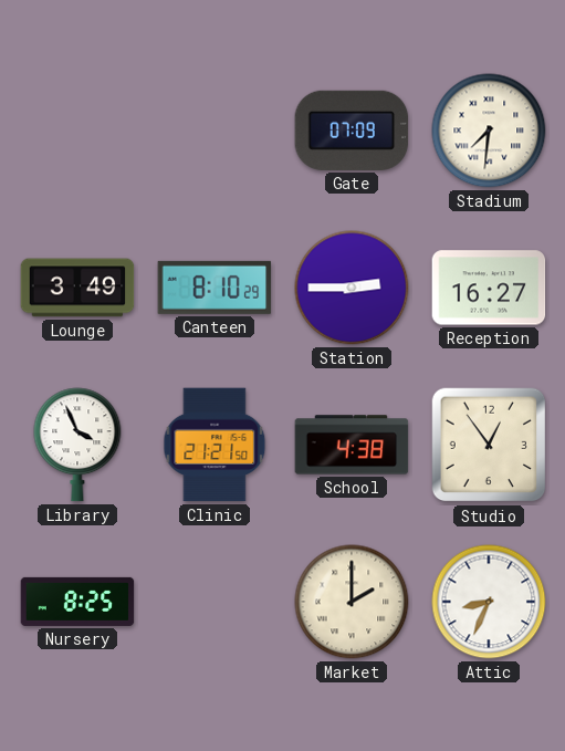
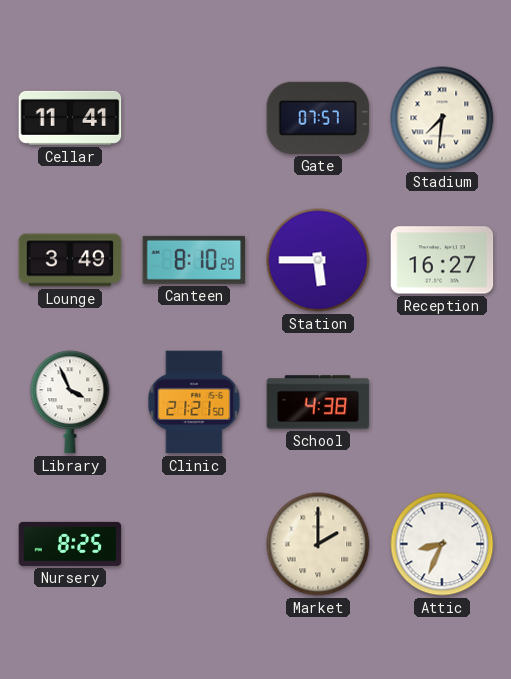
Cellar: none -> 11:41
Gate: 07:09 -> 07:57
Station: 2:45 -> 5:45
Studio: 12:54 -> none
